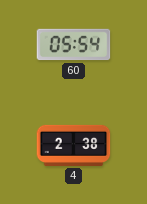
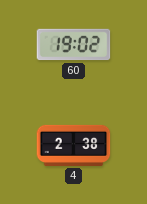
60: 05:54 -> 19:02
